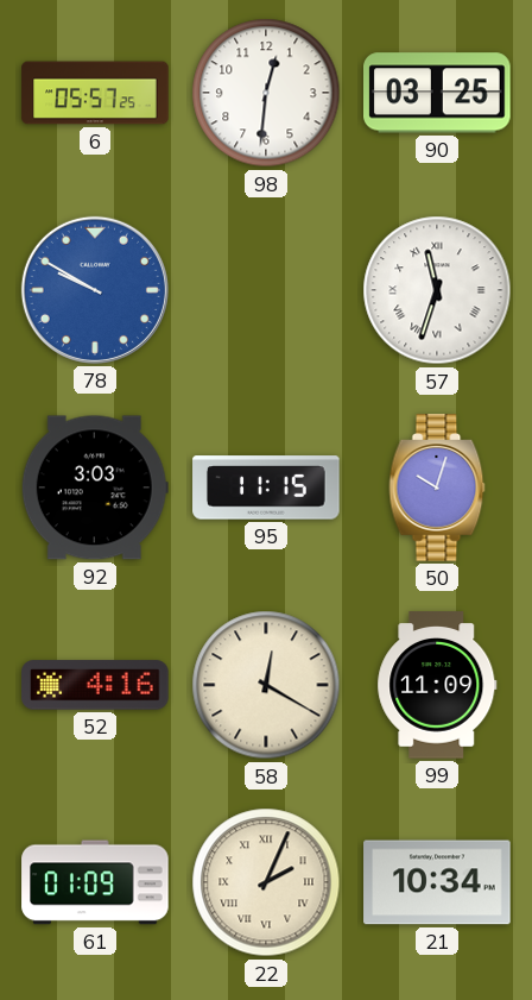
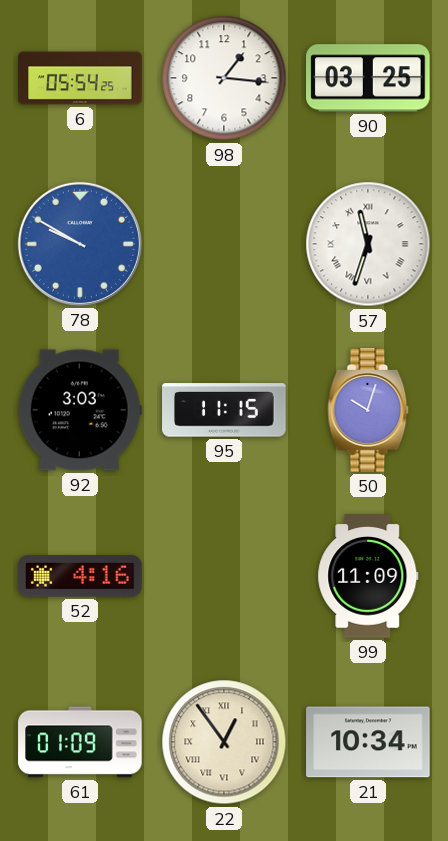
6: 05:57 -> 05:54
98: 12:31 -> 1:16
58: 12:20 -> none
22: 2:04 -> 12:54
